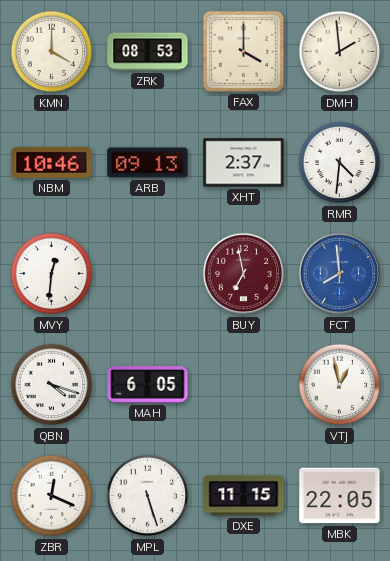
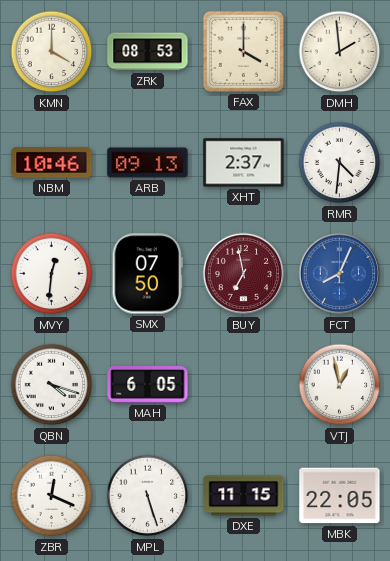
SMX: none -> 07:50
FCT: 7:59 -> 8:04
